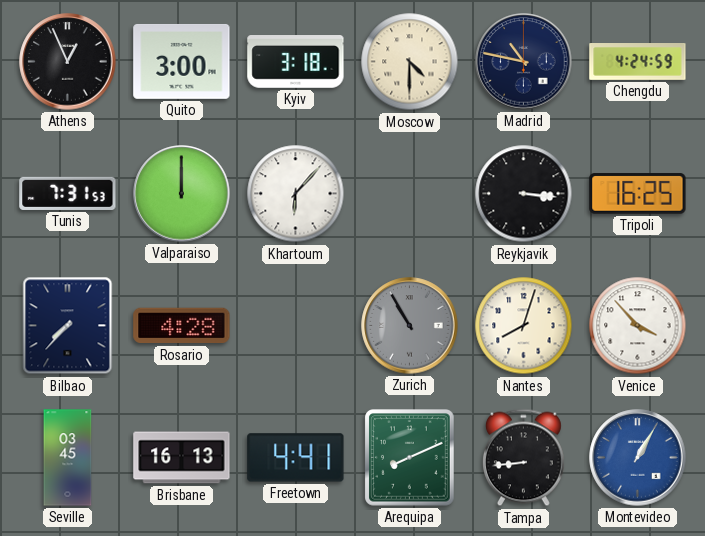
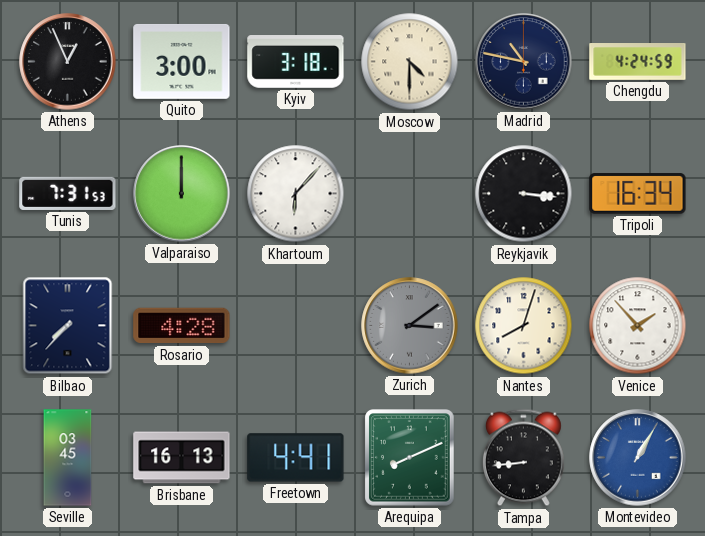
Tripoli: 16:25 -> 16:34
Zurich: 10:55 -> 3:09
Venice: 3:53 -> 1:53
